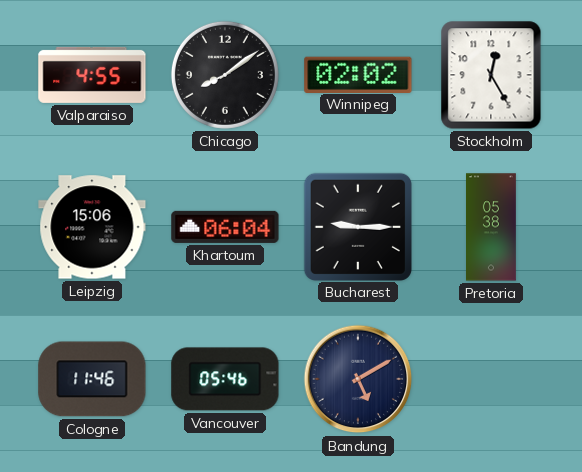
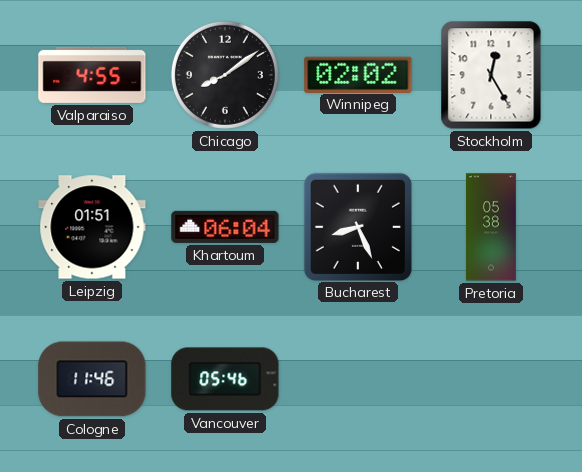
Leipzig: 15:06 -> 01:51
Bucharest: 9:15 -> 8:26
Bandung: 5:10 -> none
